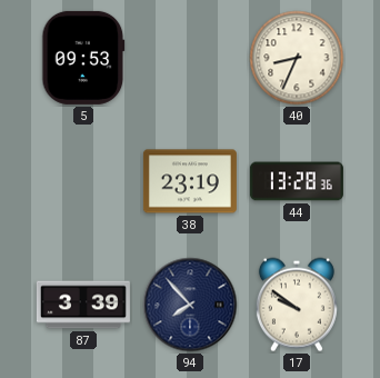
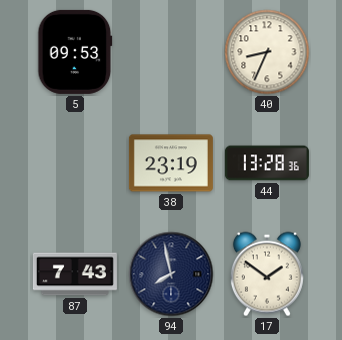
87: 3:39 -> 7:43
94: 7:53 -> 7:58
17: 9:51 -> 1:51
